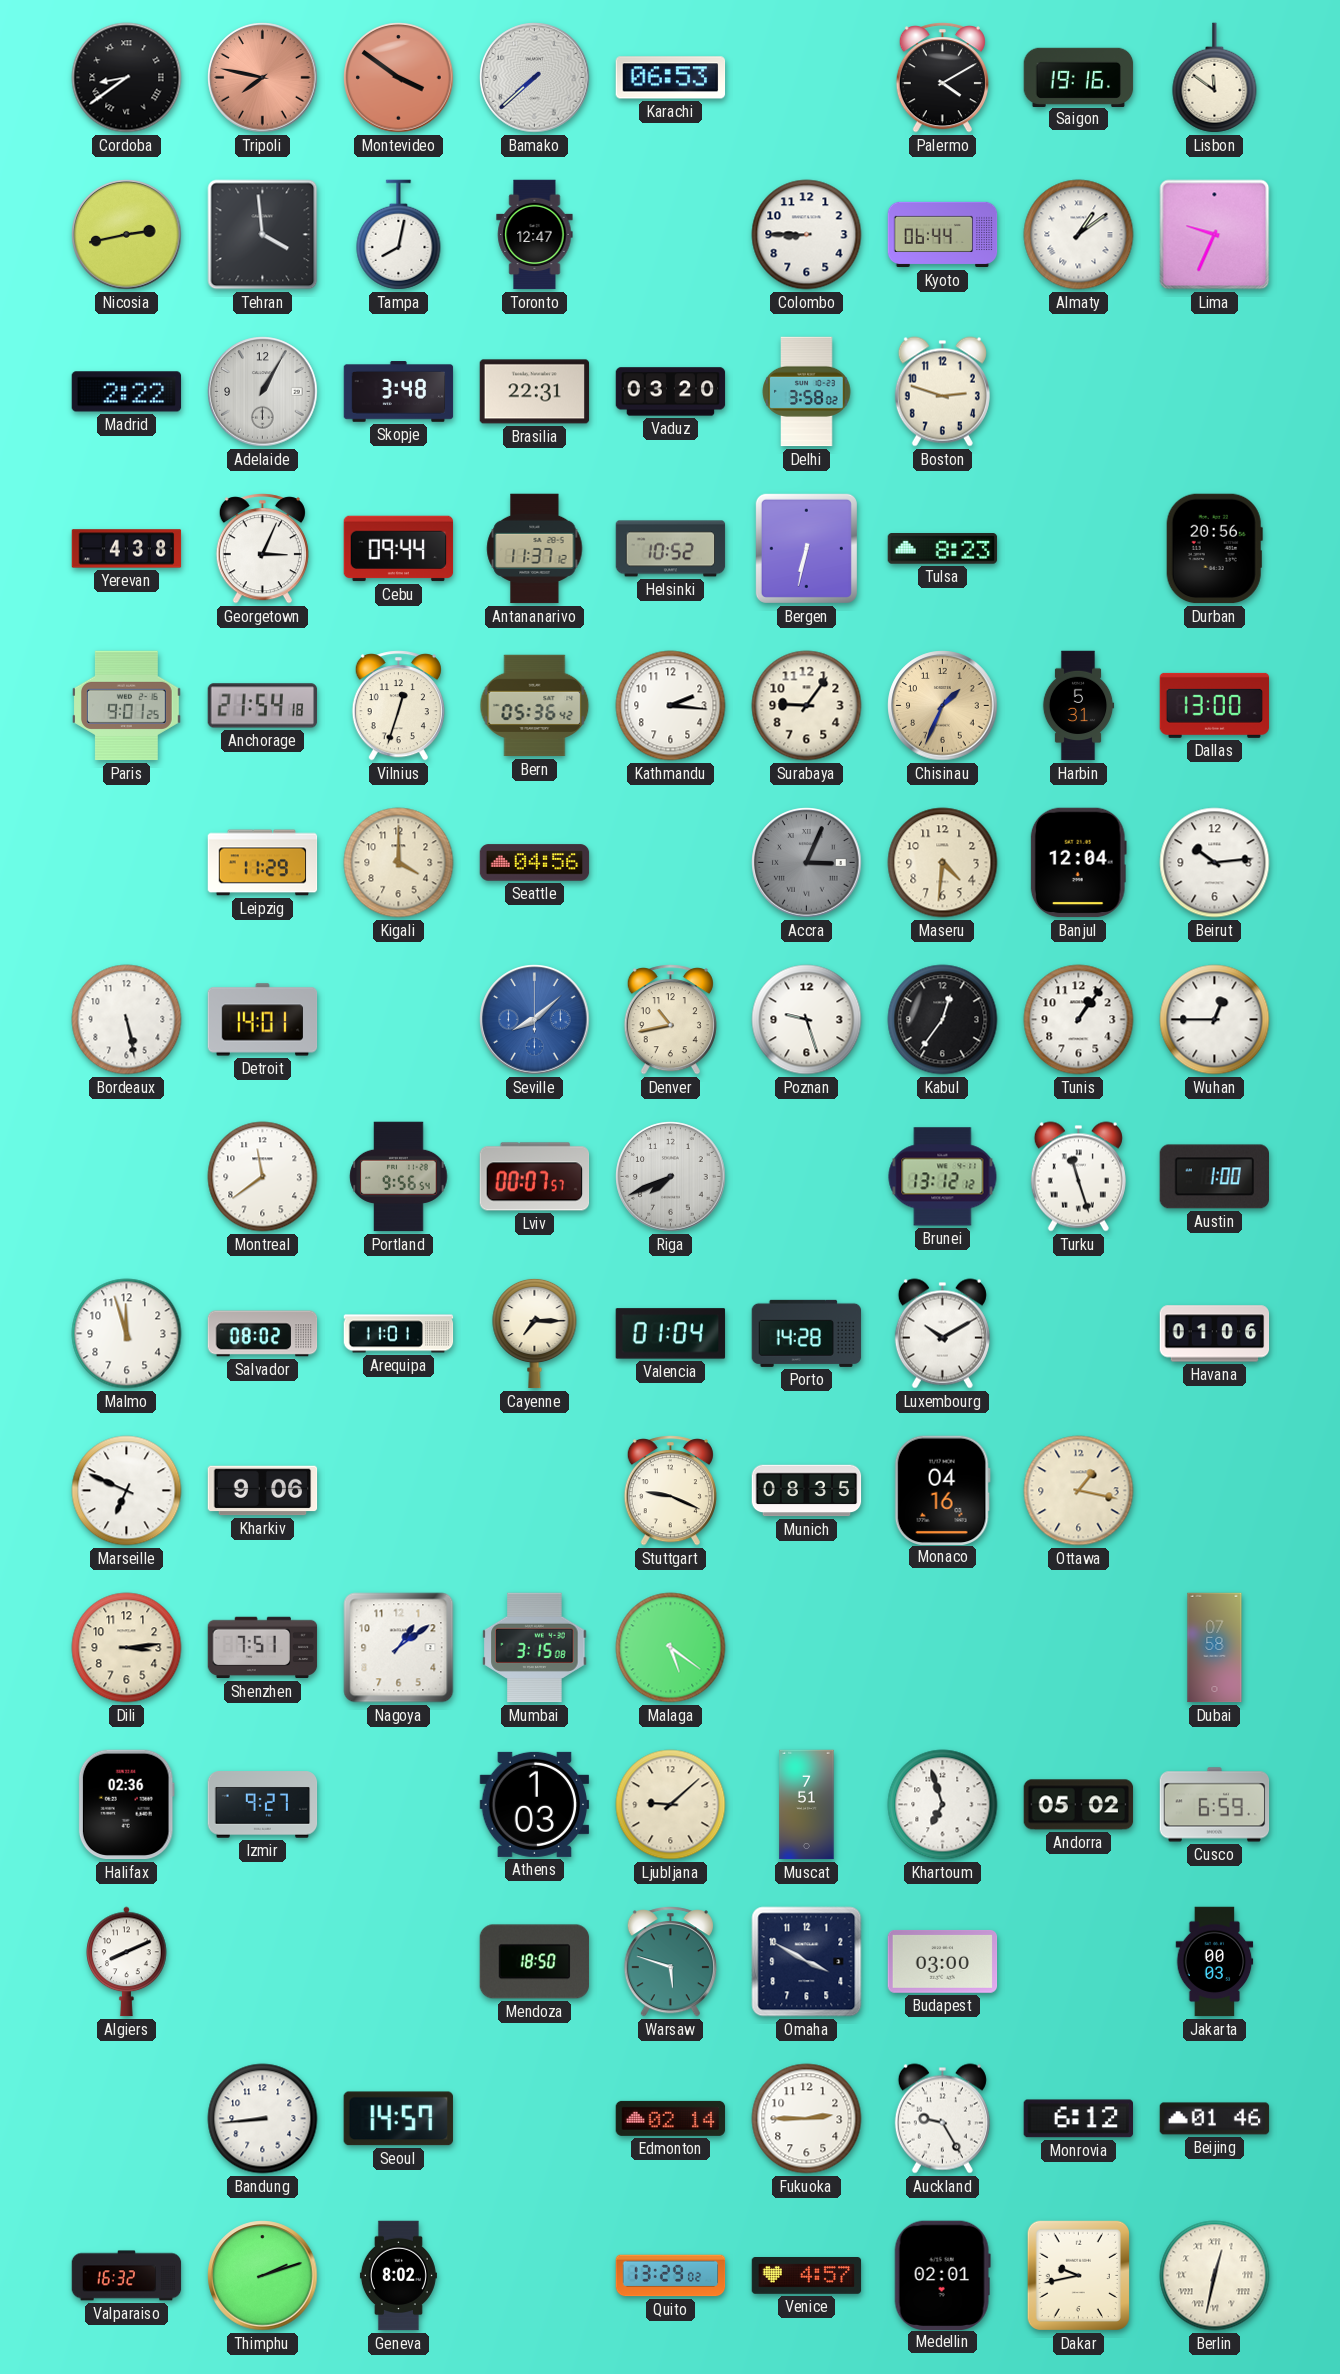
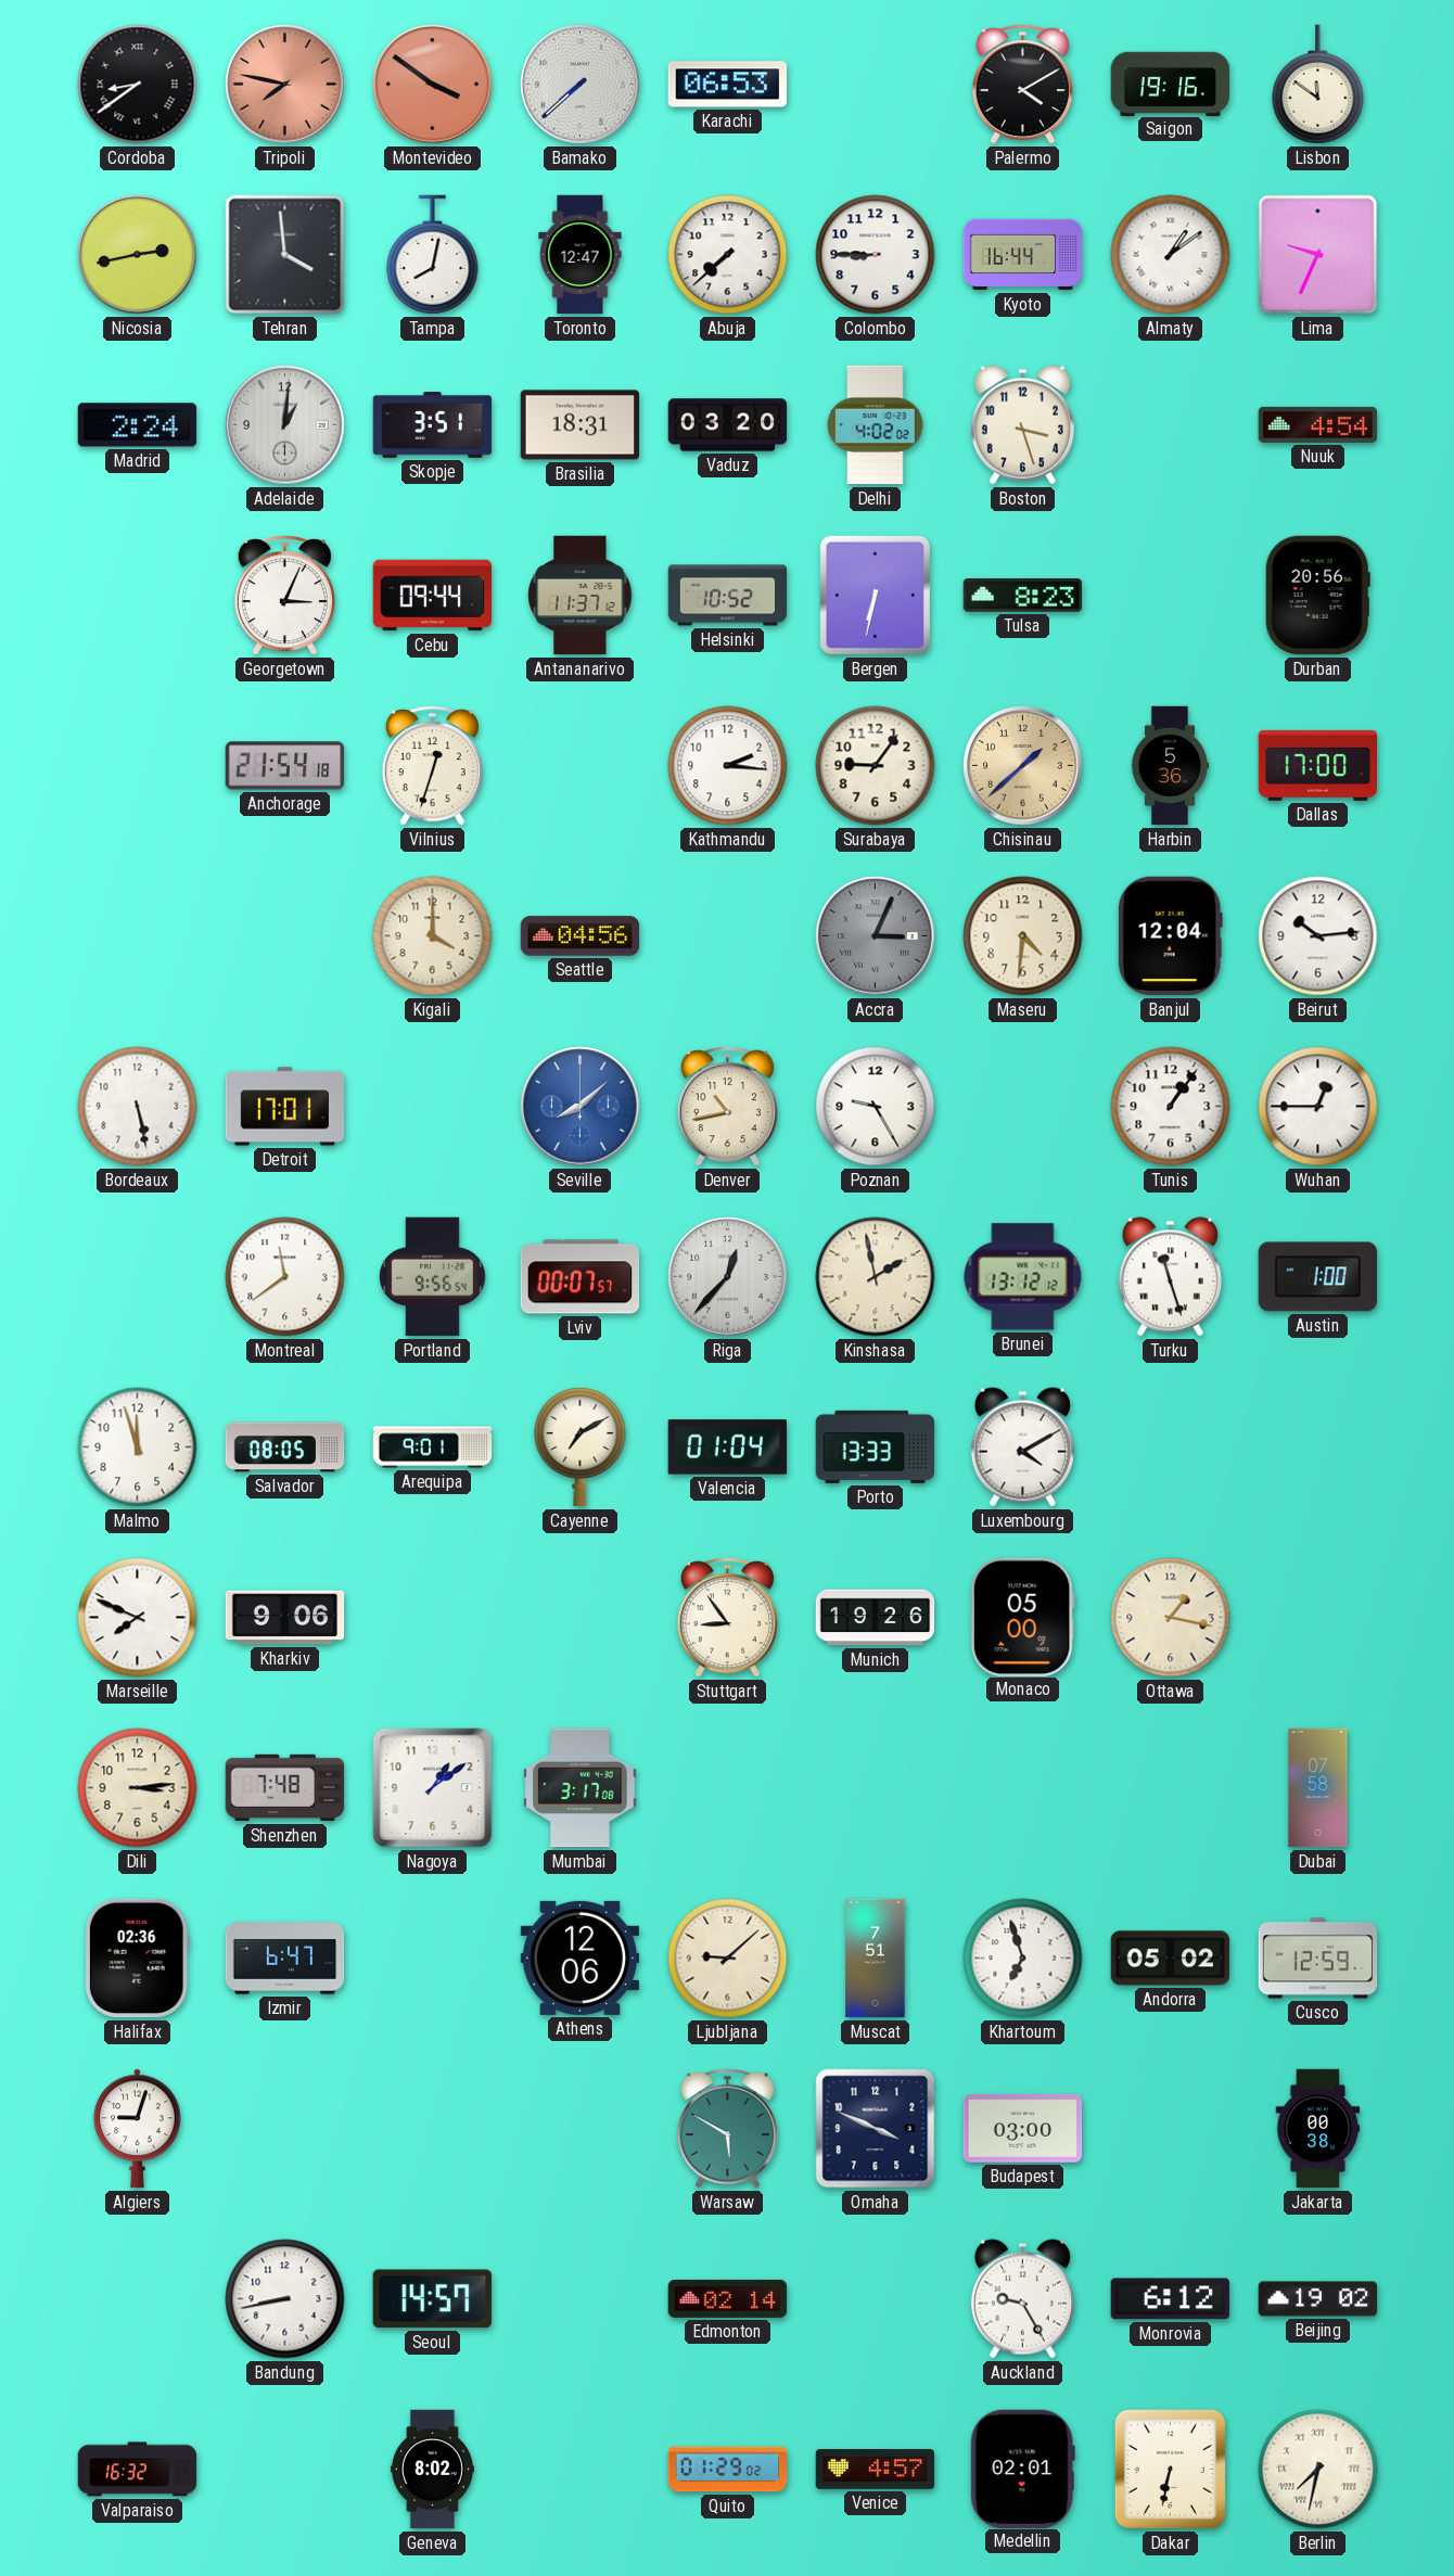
Abuja: none -> 7:38
Kyoto: 06:44 -> 16:44
Madrid: 2:22 -> 2:24
Adelaide: 1:05 -> 1:01
Skopje: 3:48 -> 3:51
Brasilia: 22:31 -> 18:31
Delhi: 3:58 -> 4:02
Boston: 2:48 -> 3:27
Nuuk: none -> 4:54
Yerevan: 4:38 -> none
Paris: 9:01 -> none
Bern: 05:36 -> none
Chisinau: 1:34 -> 1:38
Harbin: 5:31 -> 5:36
Dallas: 13:00 -> 17:00
Leipzig: 11:29 -> none
Detroit: 14:01 -> 17:01
Poznan: 9:27 -> 9:25
Kabul: 12:36 -> none
Riga: 7:41 -> 12:37
Kinshasa: none -> 1:58
Salvador: 08:02 -> 08:05
Arequipa: 11:01 -> 9:01
Cayenne: 7:15 -> 7:10
Porto: 14:28 -> 13:33
Luxembourg: 10:10 -> 4:10
Havana: 01:06 -> none
Marseille: 6:49 -> 7:49
Stuttgart: 9:19 -> 8:54
Munich: 08:35 -> 19:26
Monaco: 04:16 -> 05:00
Shenzhen: 7:51 -> 7:48
Mumbai: 3:15 -> 3:17
Malaga: 5:21 -> none
Izmir: 9:27 -> 6:47
Athens: 1:03 -> 12:06
Cusco: 6:59 -> 12:59
Algiers: 8:11 -> 9:03
Mendoza: 18:50 -> none
Warsaw: 5:48 -> 5:50
Omaha: 3:50 -> 3:49
Jakarta: 00:03 -> 00:38
Bandung: 8:44 -> 8:43
Fukuoka: 2:45 -> none
Beijing: 01:46 -> 19:02
Thimphu: 2:12 -> none
Quito: 13:29 -> 01:29
Dakar: 9:43 -> 6:32
Berlin: 12:32 -> 7:32
